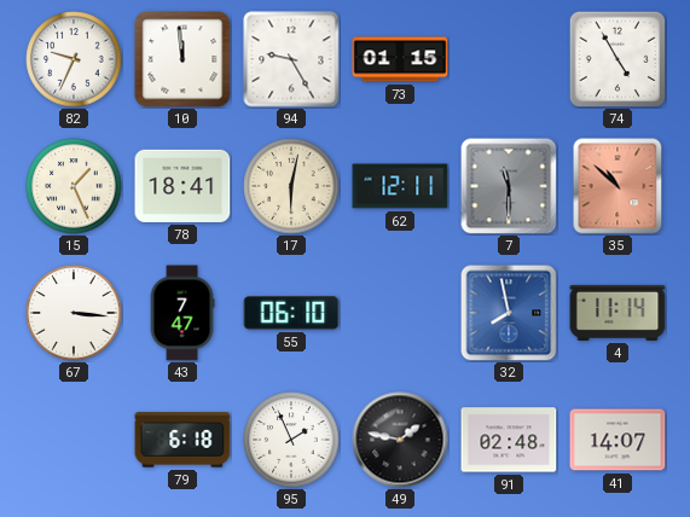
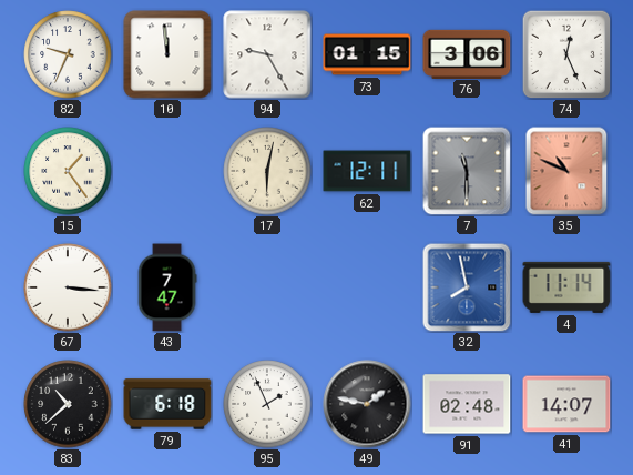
76: none -> 3:06
74: 4:55 -> 12:26
15: 1:26 -> 1:24
78: 18:41 -> none
35: 10:52 -> 10:49
55: 06:10 -> none
83: none -> 10:38
